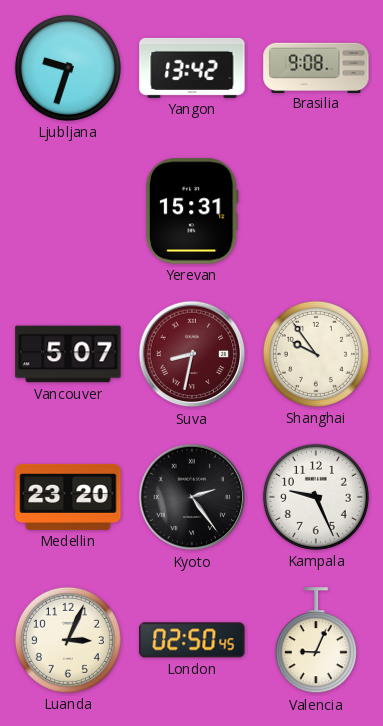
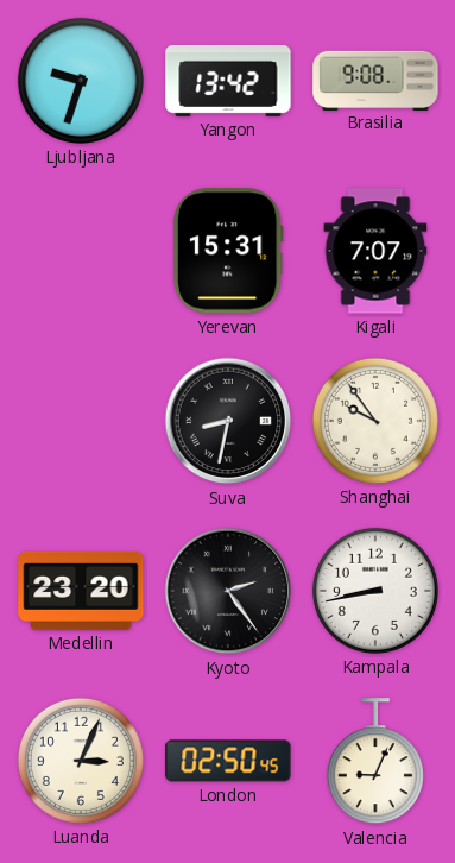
Kigali: none -> 7:07
Vancouver: 5:07 -> none
Suva dial: burgundy -> black
Kampala: 9:26 -> 8:43
